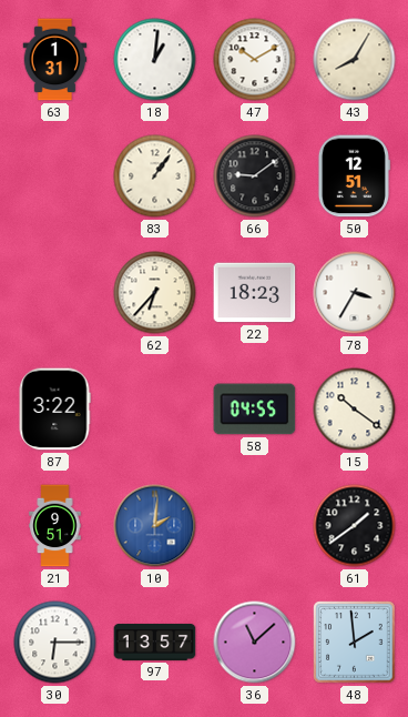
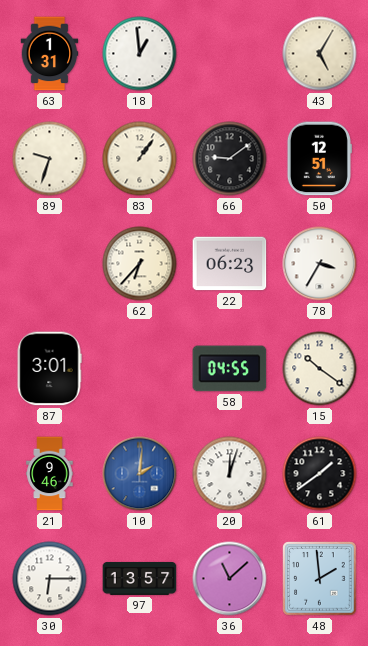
18: 1:01 -> 12:59
47: 10:10 -> none
43: 8:05 -> 5:05
89: none -> 9:33
22: 18:23 -> 06:23
87: 3:22 -> 3:01
21: 9:51 -> 9:46
20: none -> 12:03
